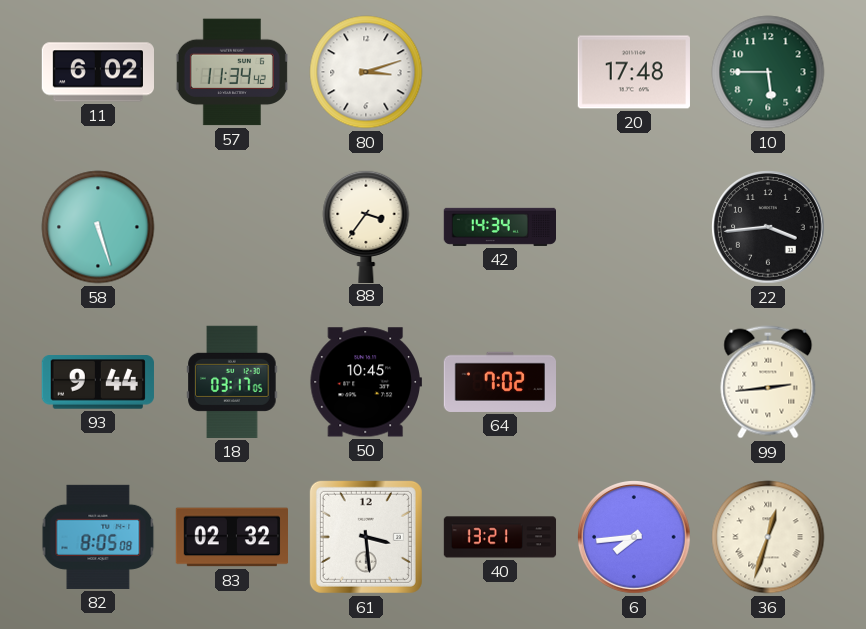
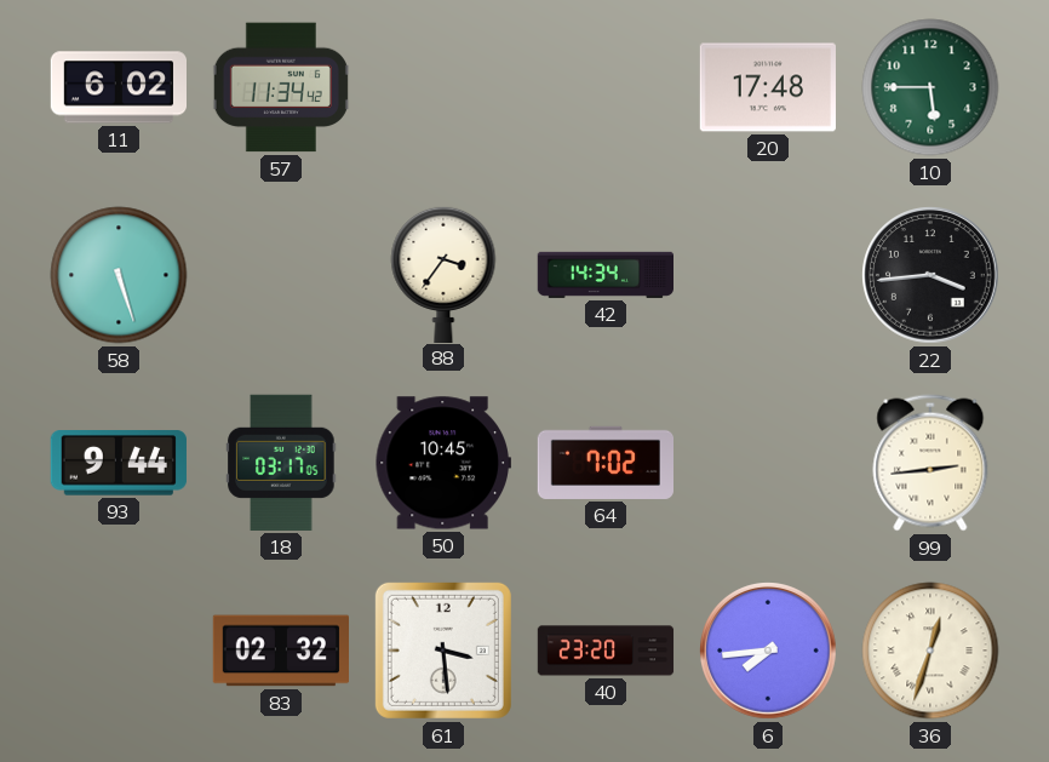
80: 3:12 -> none
82: 8:05 -> none
40: 13:21 -> 23:20
